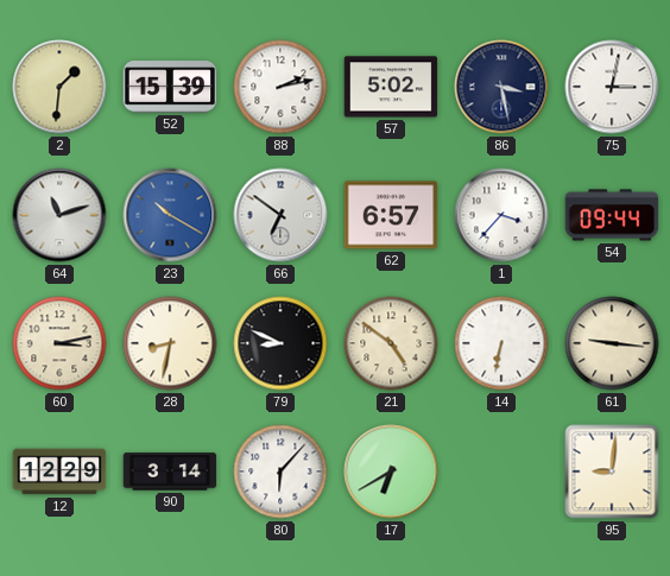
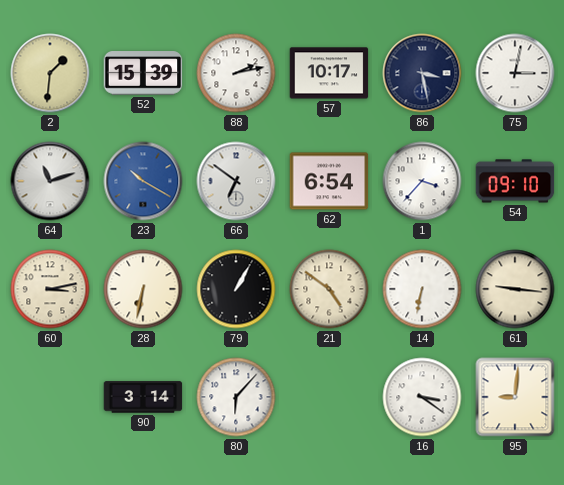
57: 5:02 -> 10:17
62: 6:57 -> 6:54
54: 09:44 -> 09:10
28: 8:32 -> 6:32
79: 8:49 -> 1:05
12: 12:29 -> none
17: 6:40 -> none
16: none -> 3:21
